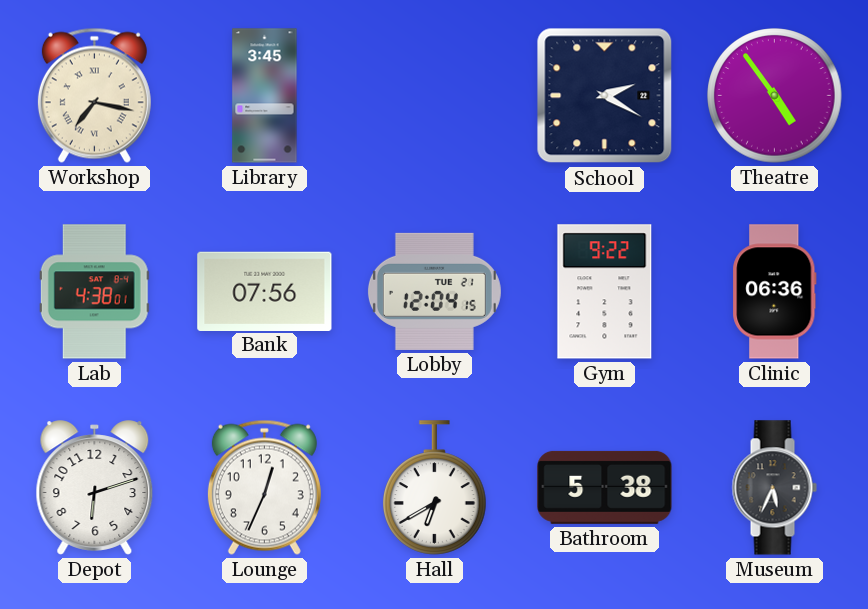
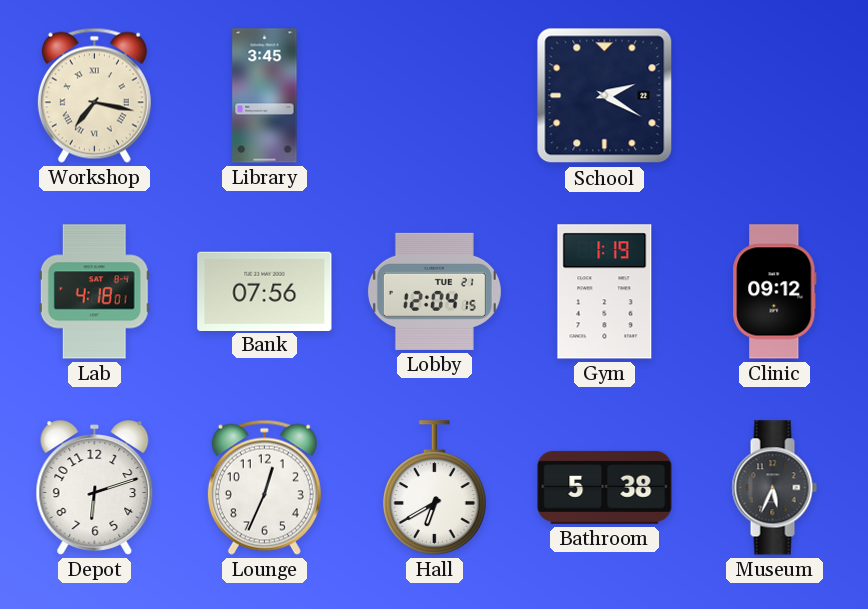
Theatre: 4:54 -> none
Lab: 4:38 -> 4:18
Gym: 9:22 -> 1:19
Clinic: 06:36 -> 09:12
